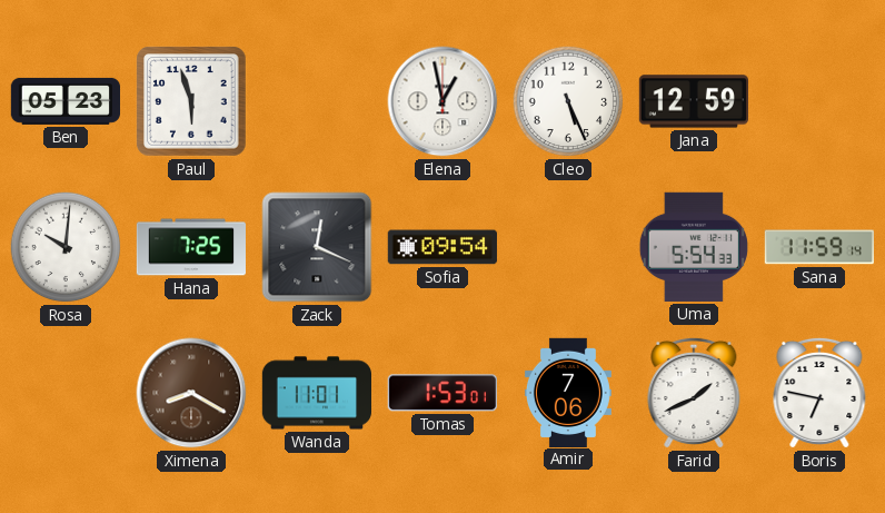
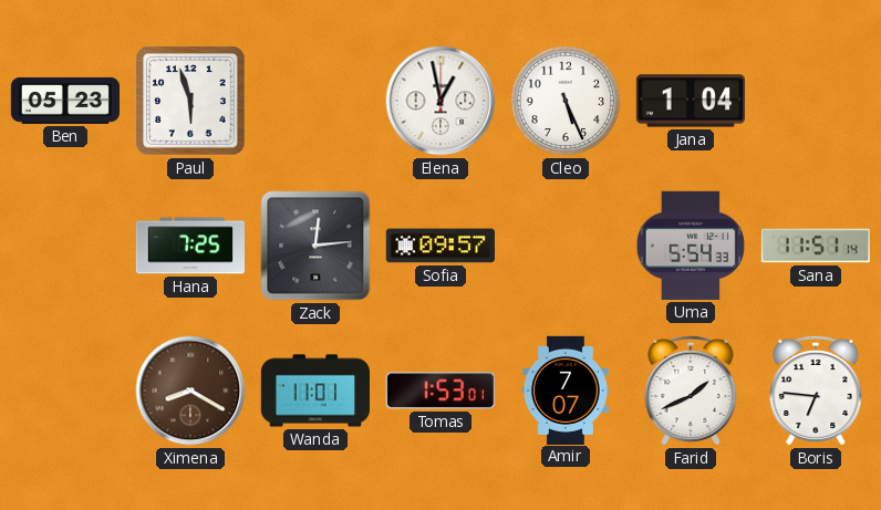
Jana: 12:59 -> 1:04
Rosa: 10:01 -> none
Zack: 12:19 -> 12:14
Sofia: 09:54 -> 09:57
Sana: 11:59 -> 11:51
Amir: 7:06 -> 7:07
Boris: 6:47 -> 6:46
